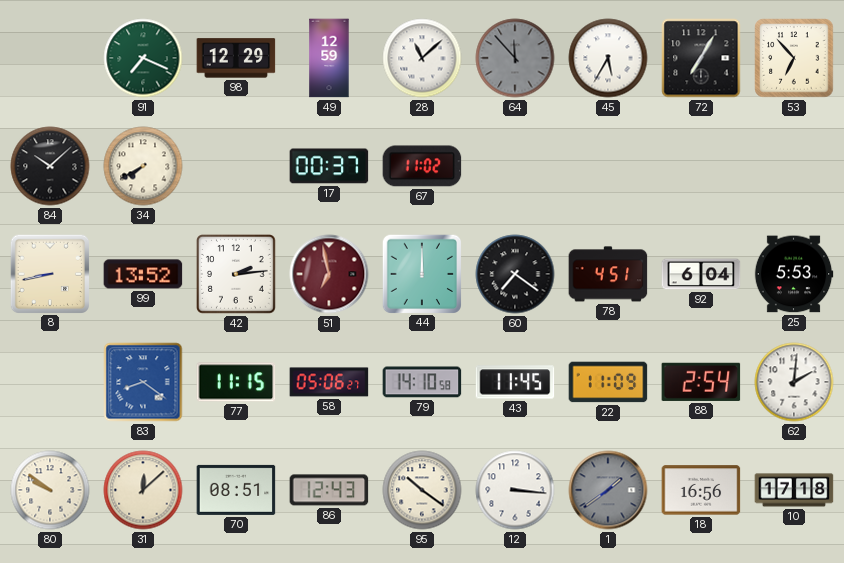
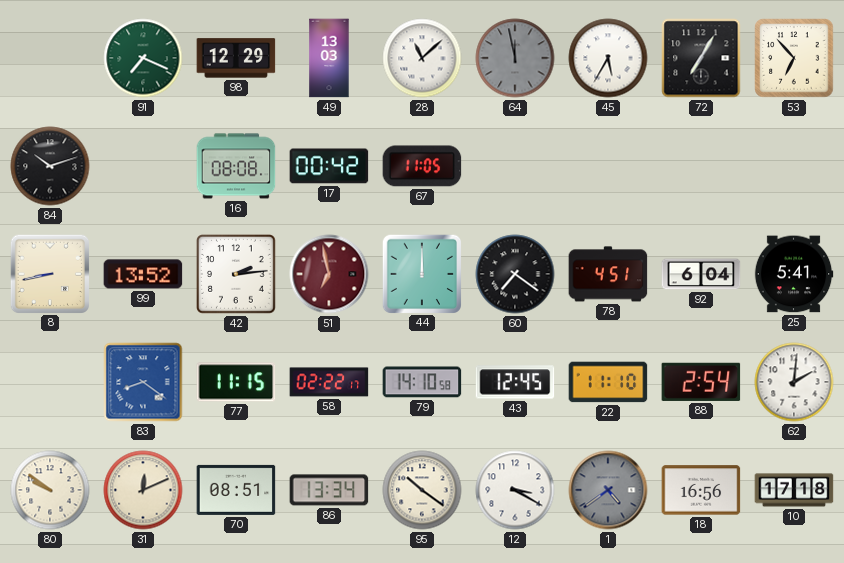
49: 12:59 -> 13:03
64: 11:53 -> 11:58
84: 10:08 -> 10:12
34: 7:40 -> none
16: none -> 08:08
17: 00:37 -> 00:42
67: 11:02 -> 11:05
25: 5:53 -> 5:41
58: 05:06 -> 02:22
43: 11:45 -> 12:45
22: 11:09 -> 11:10
31: 12:08 -> 12:11
86: 12:43 -> 13:34
12: 3:16 -> 3:20
1: 1:39 -> 4:39
